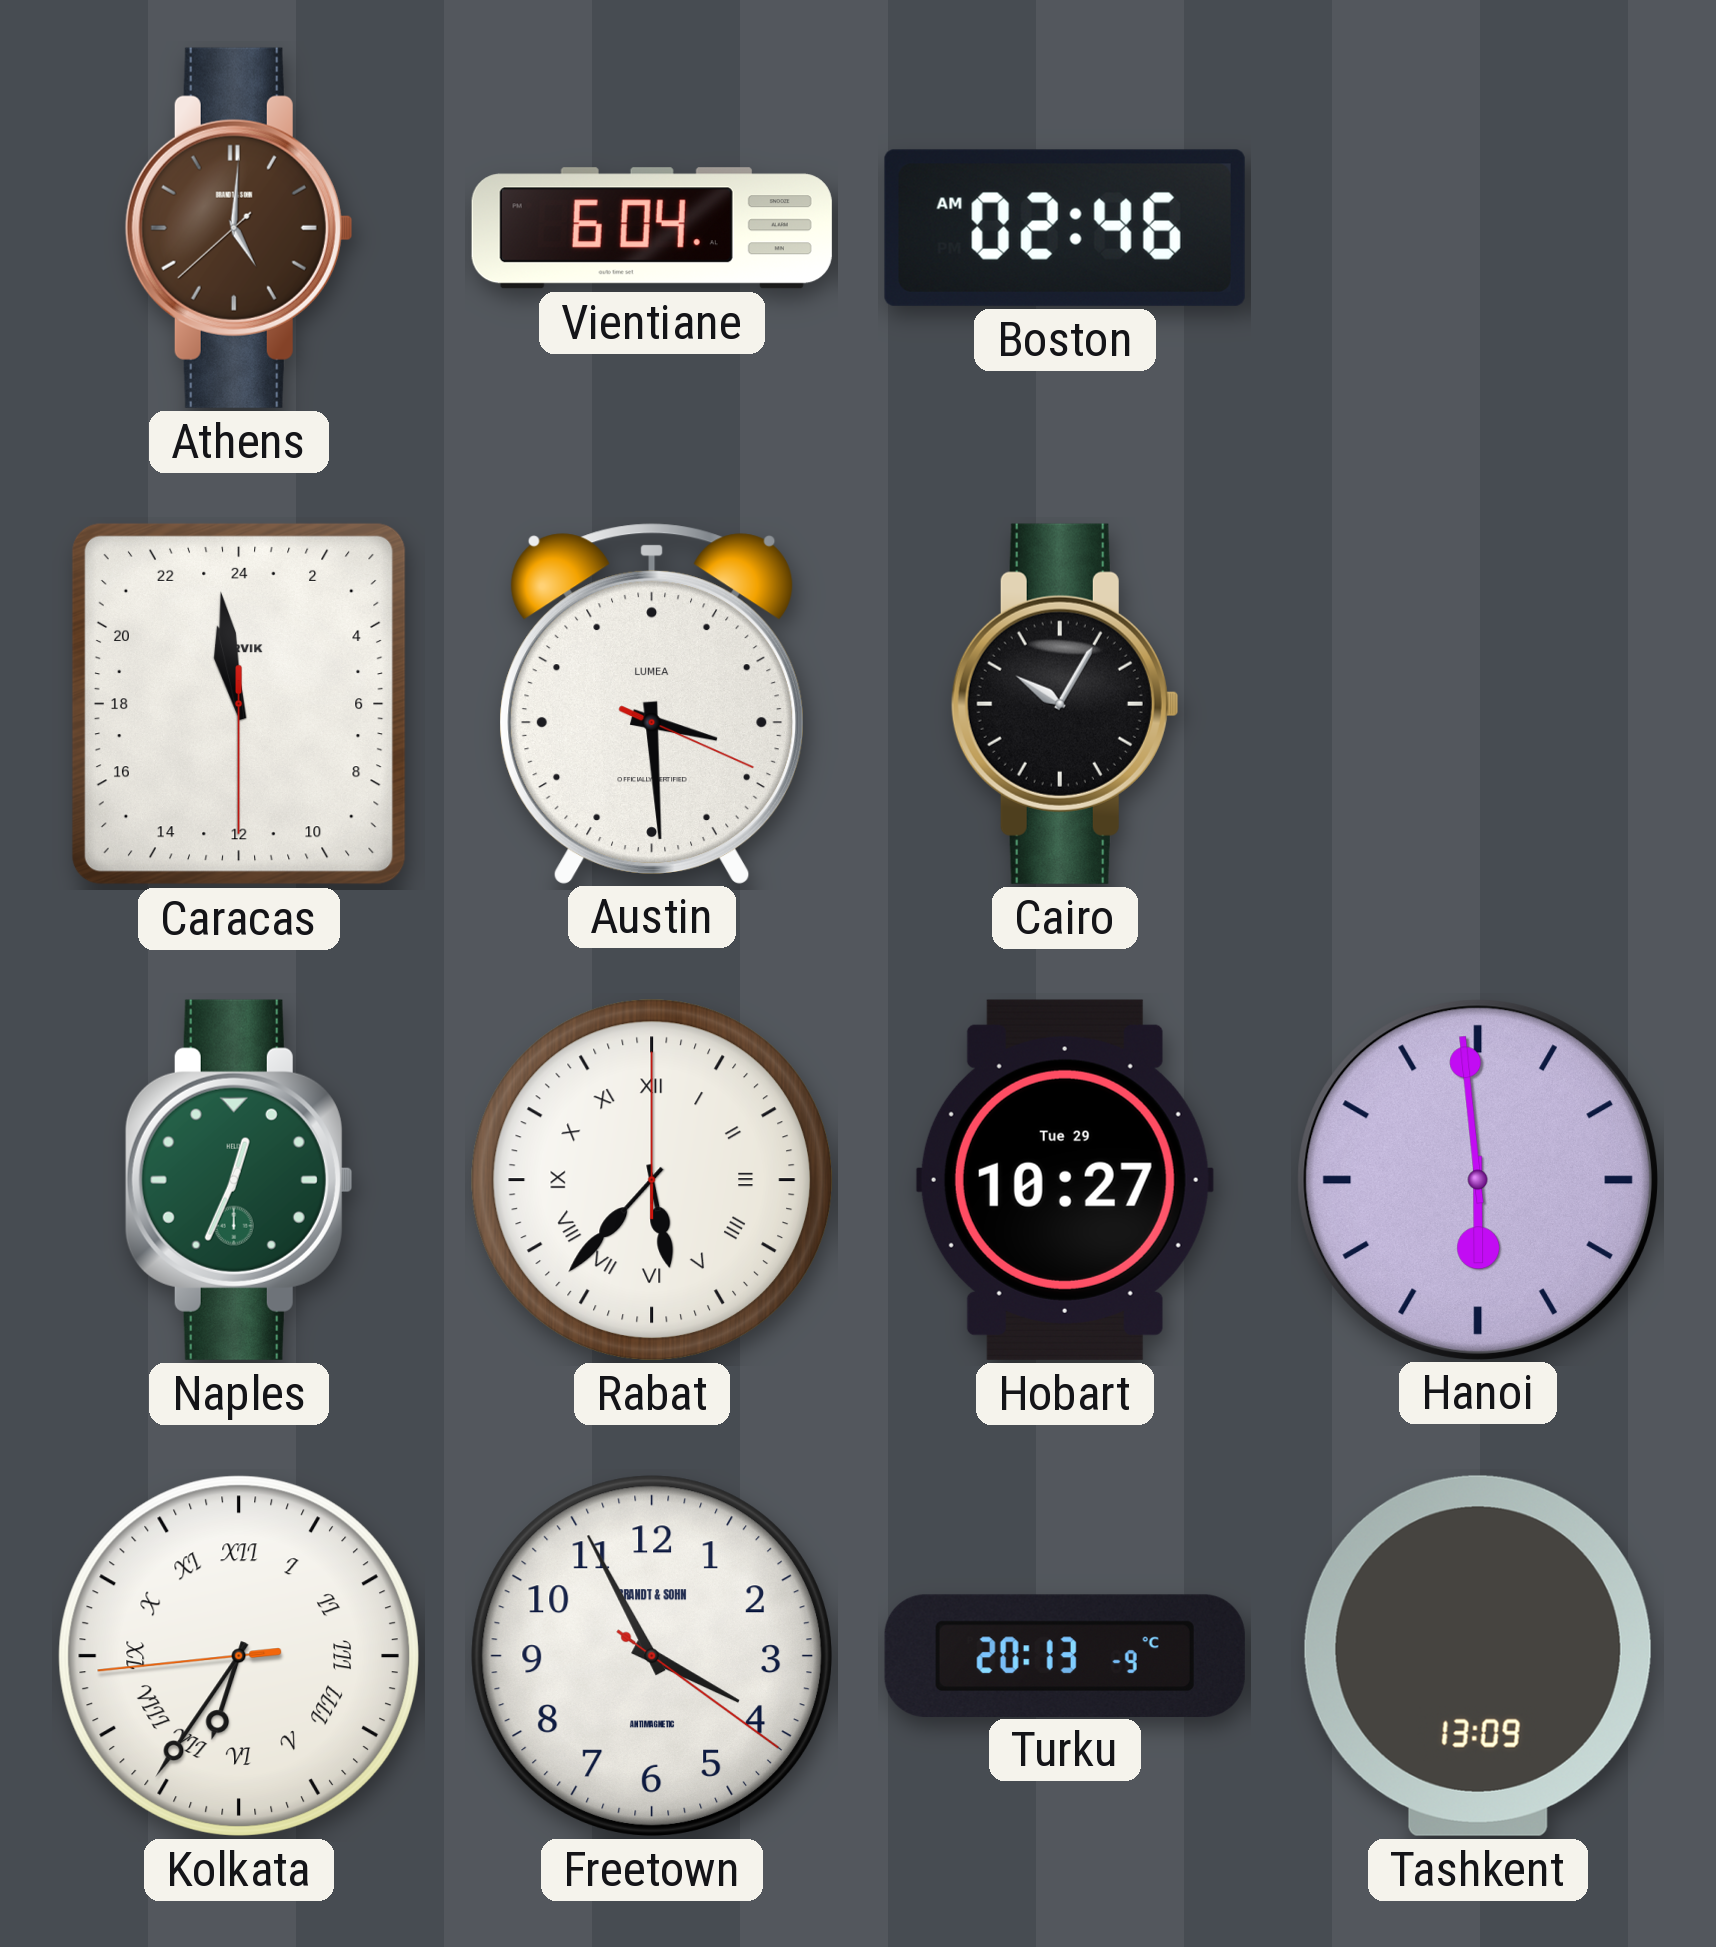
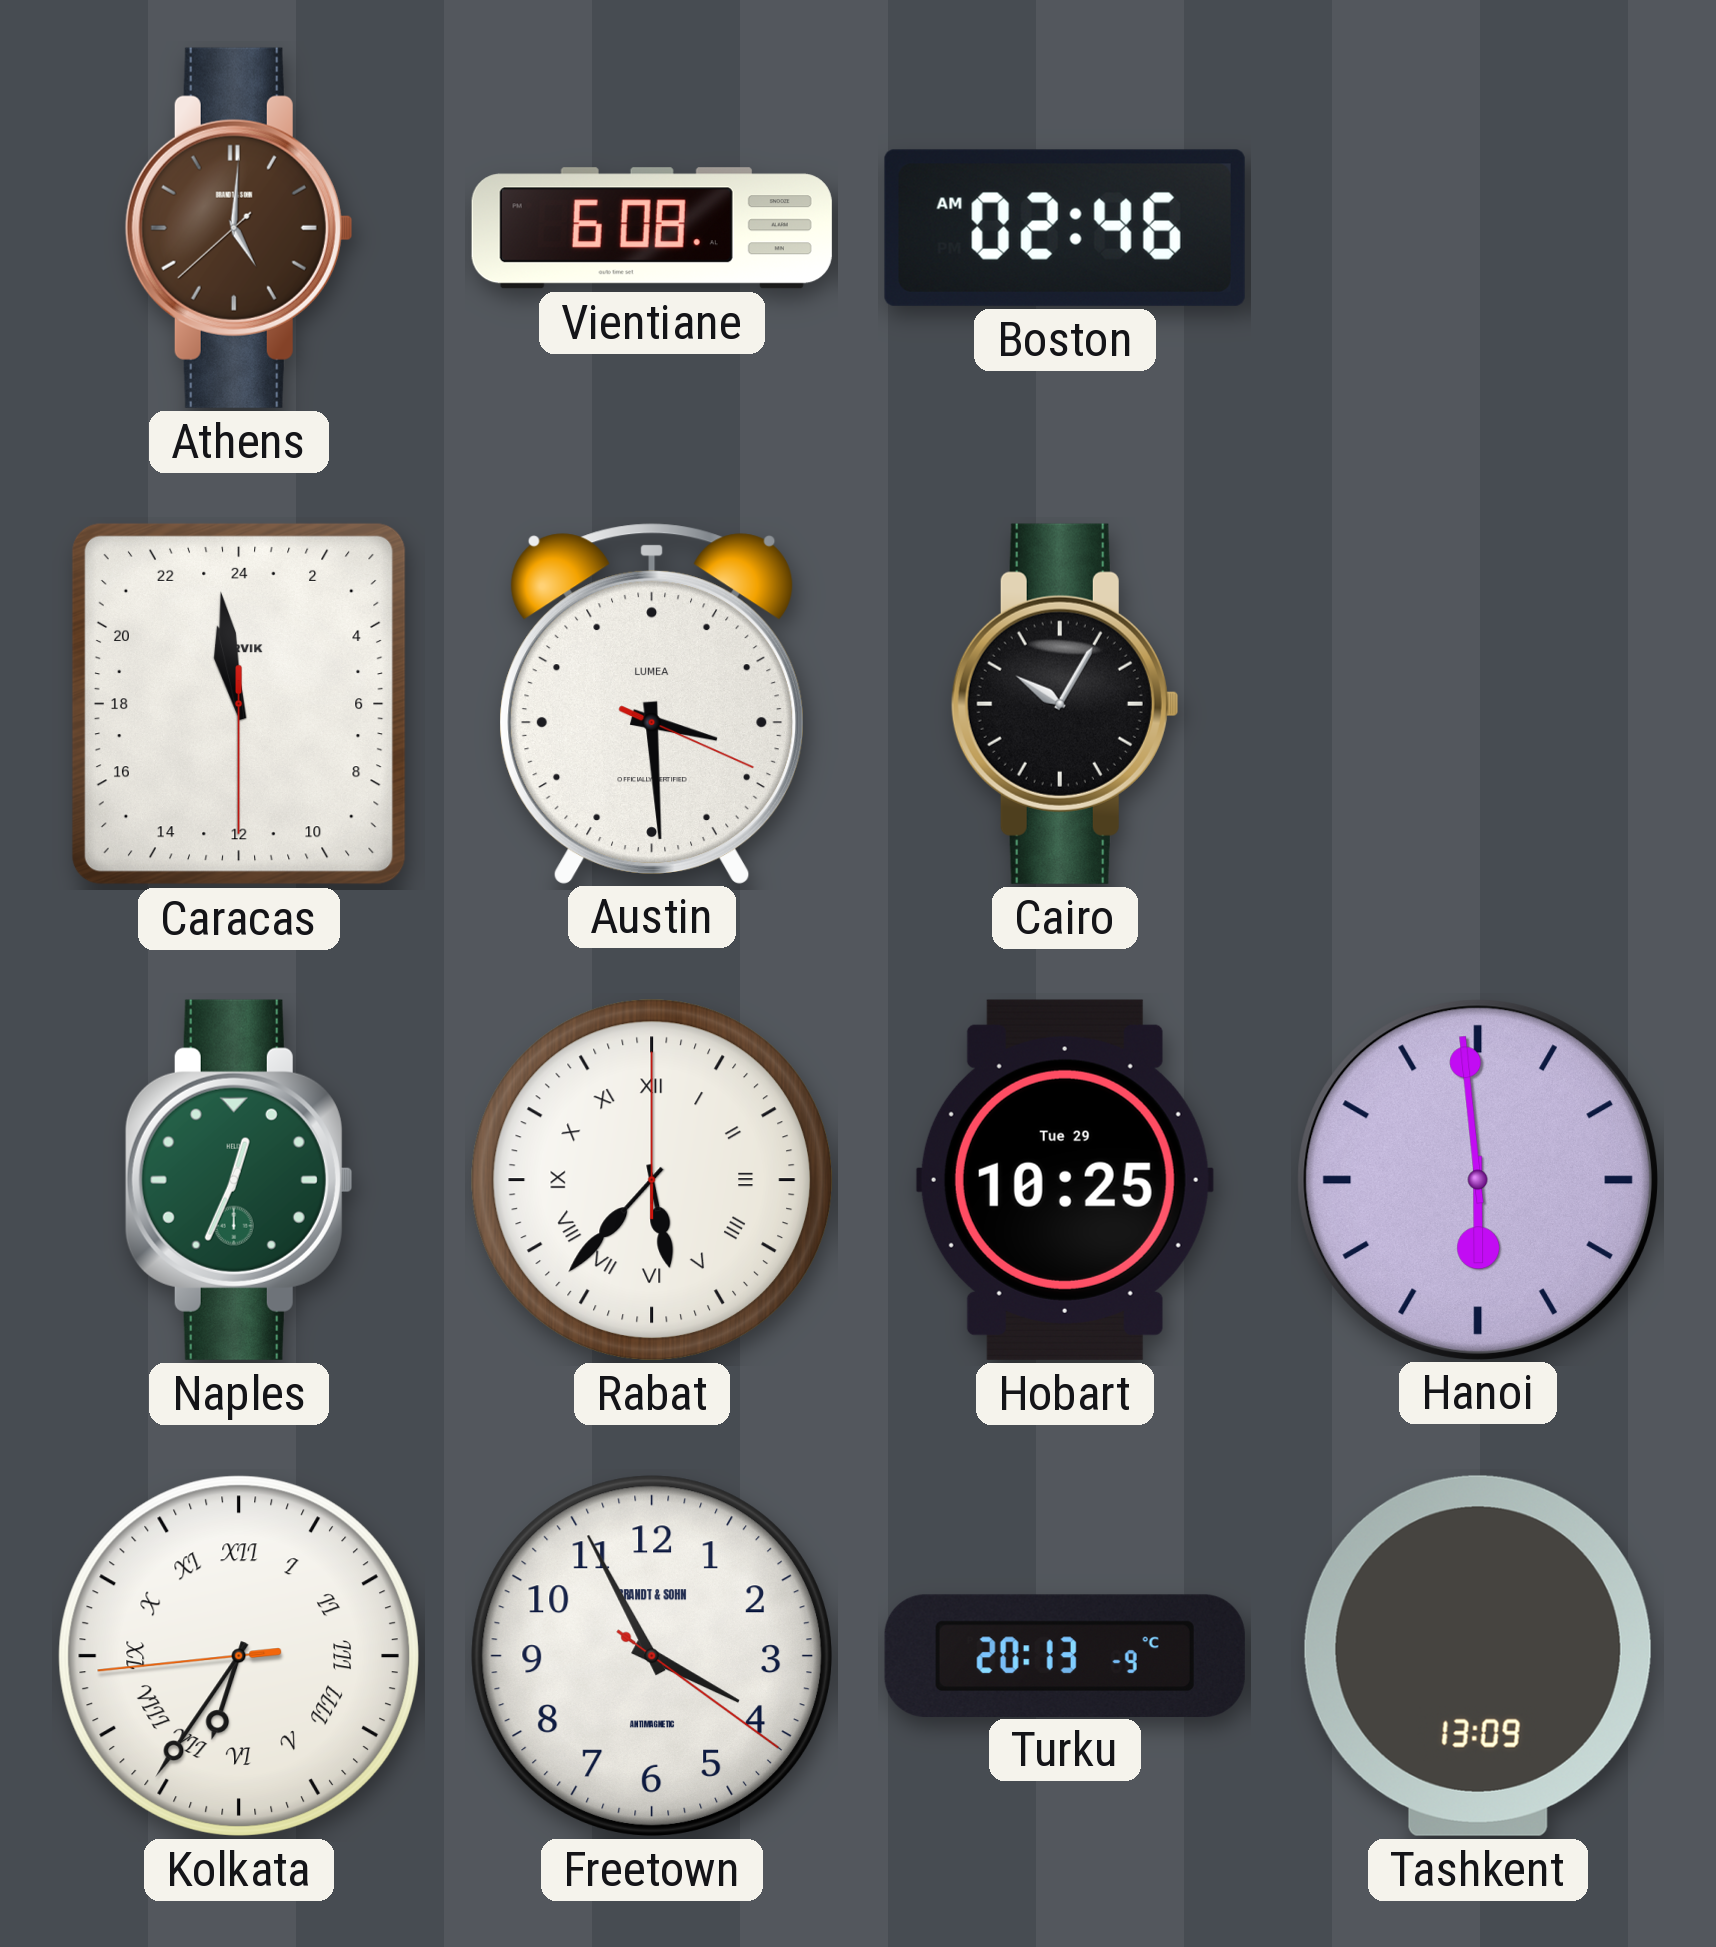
Vientiane: 6:04 -> 6:08
Hobart: 10:27 -> 10:25
